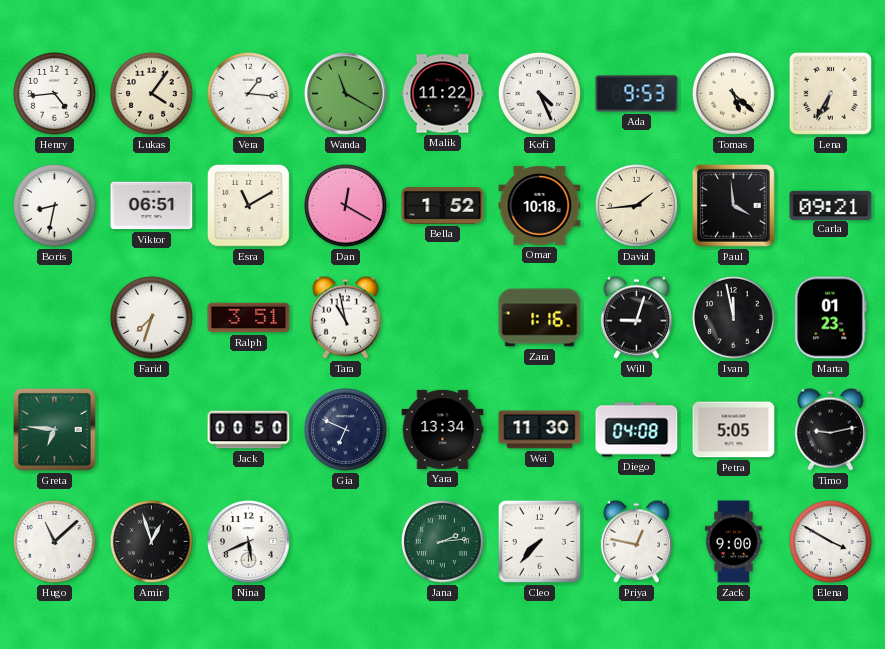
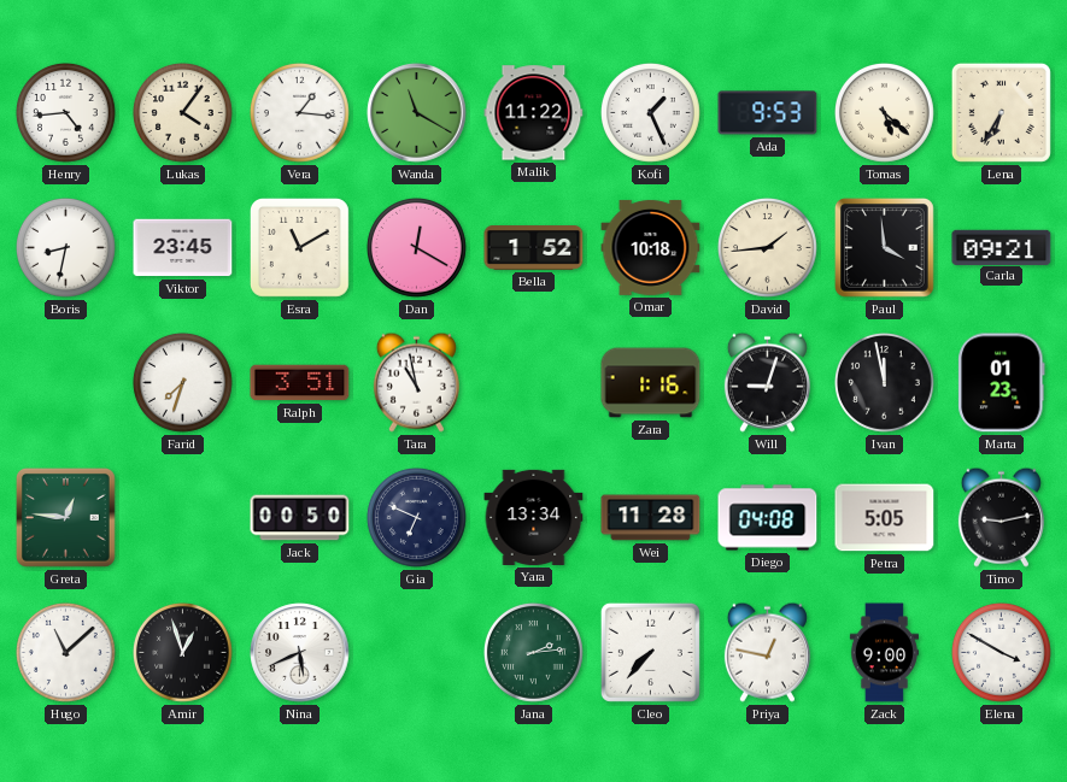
Kofi: 4:26 -> 1:26
Viktor: 06:51 -> 23:45
Greta: 6:46 -> 12:46
Wei: 11:30 -> 11:28
